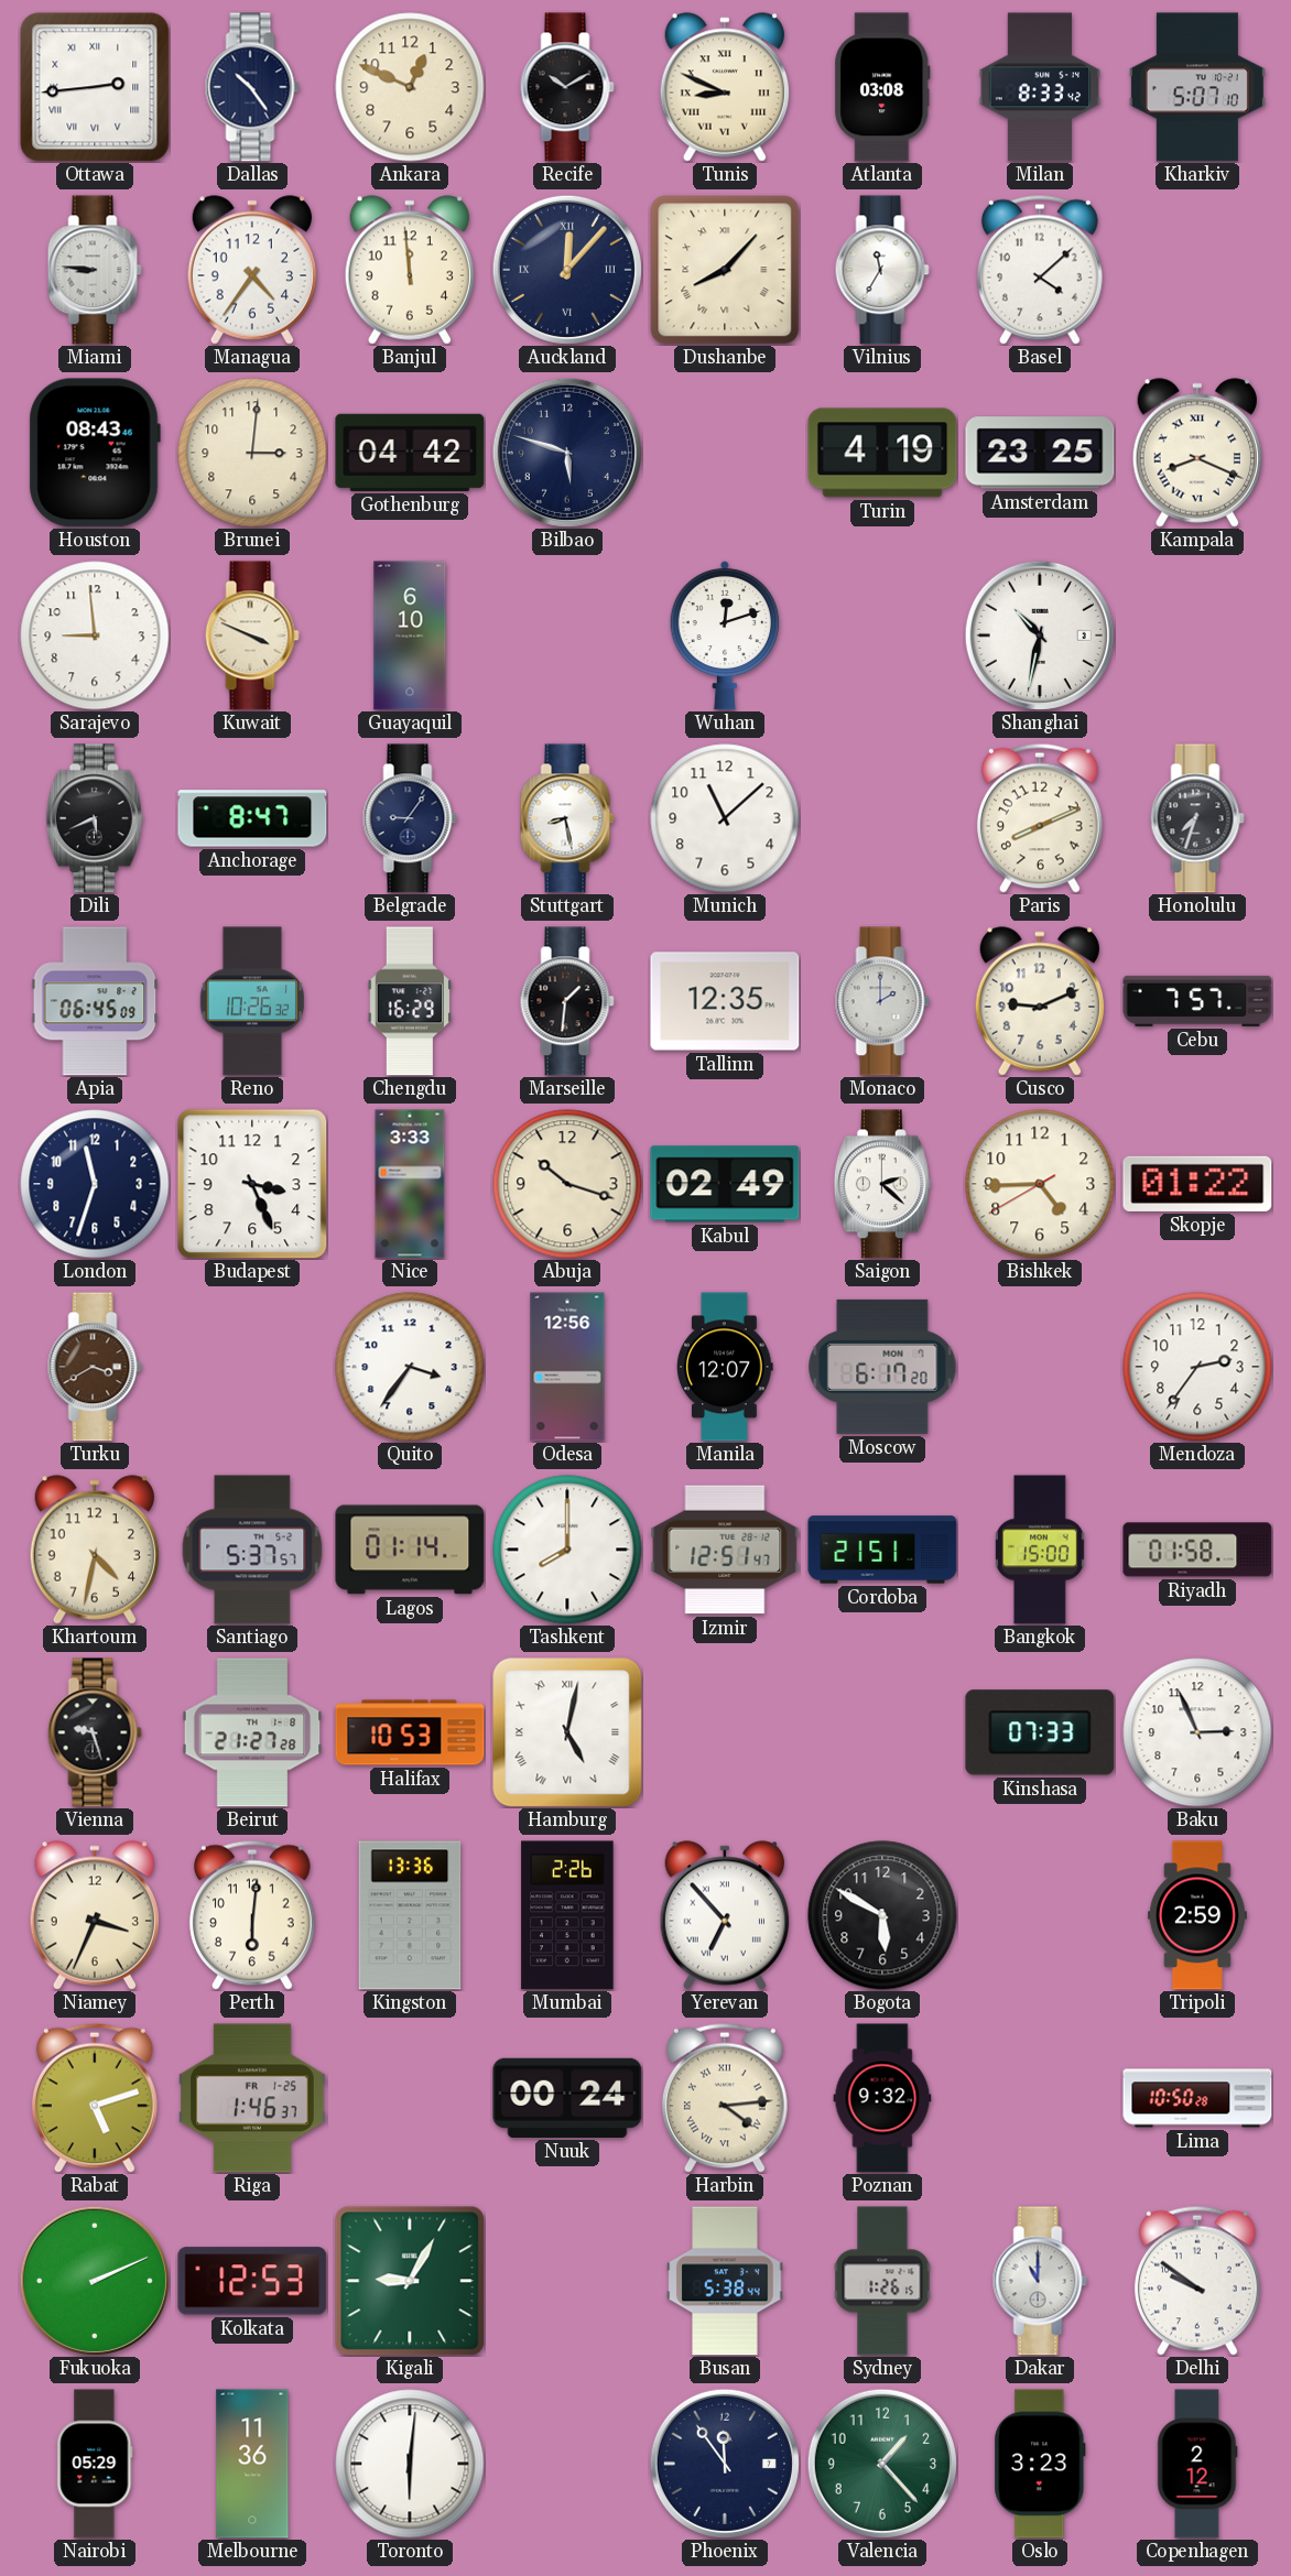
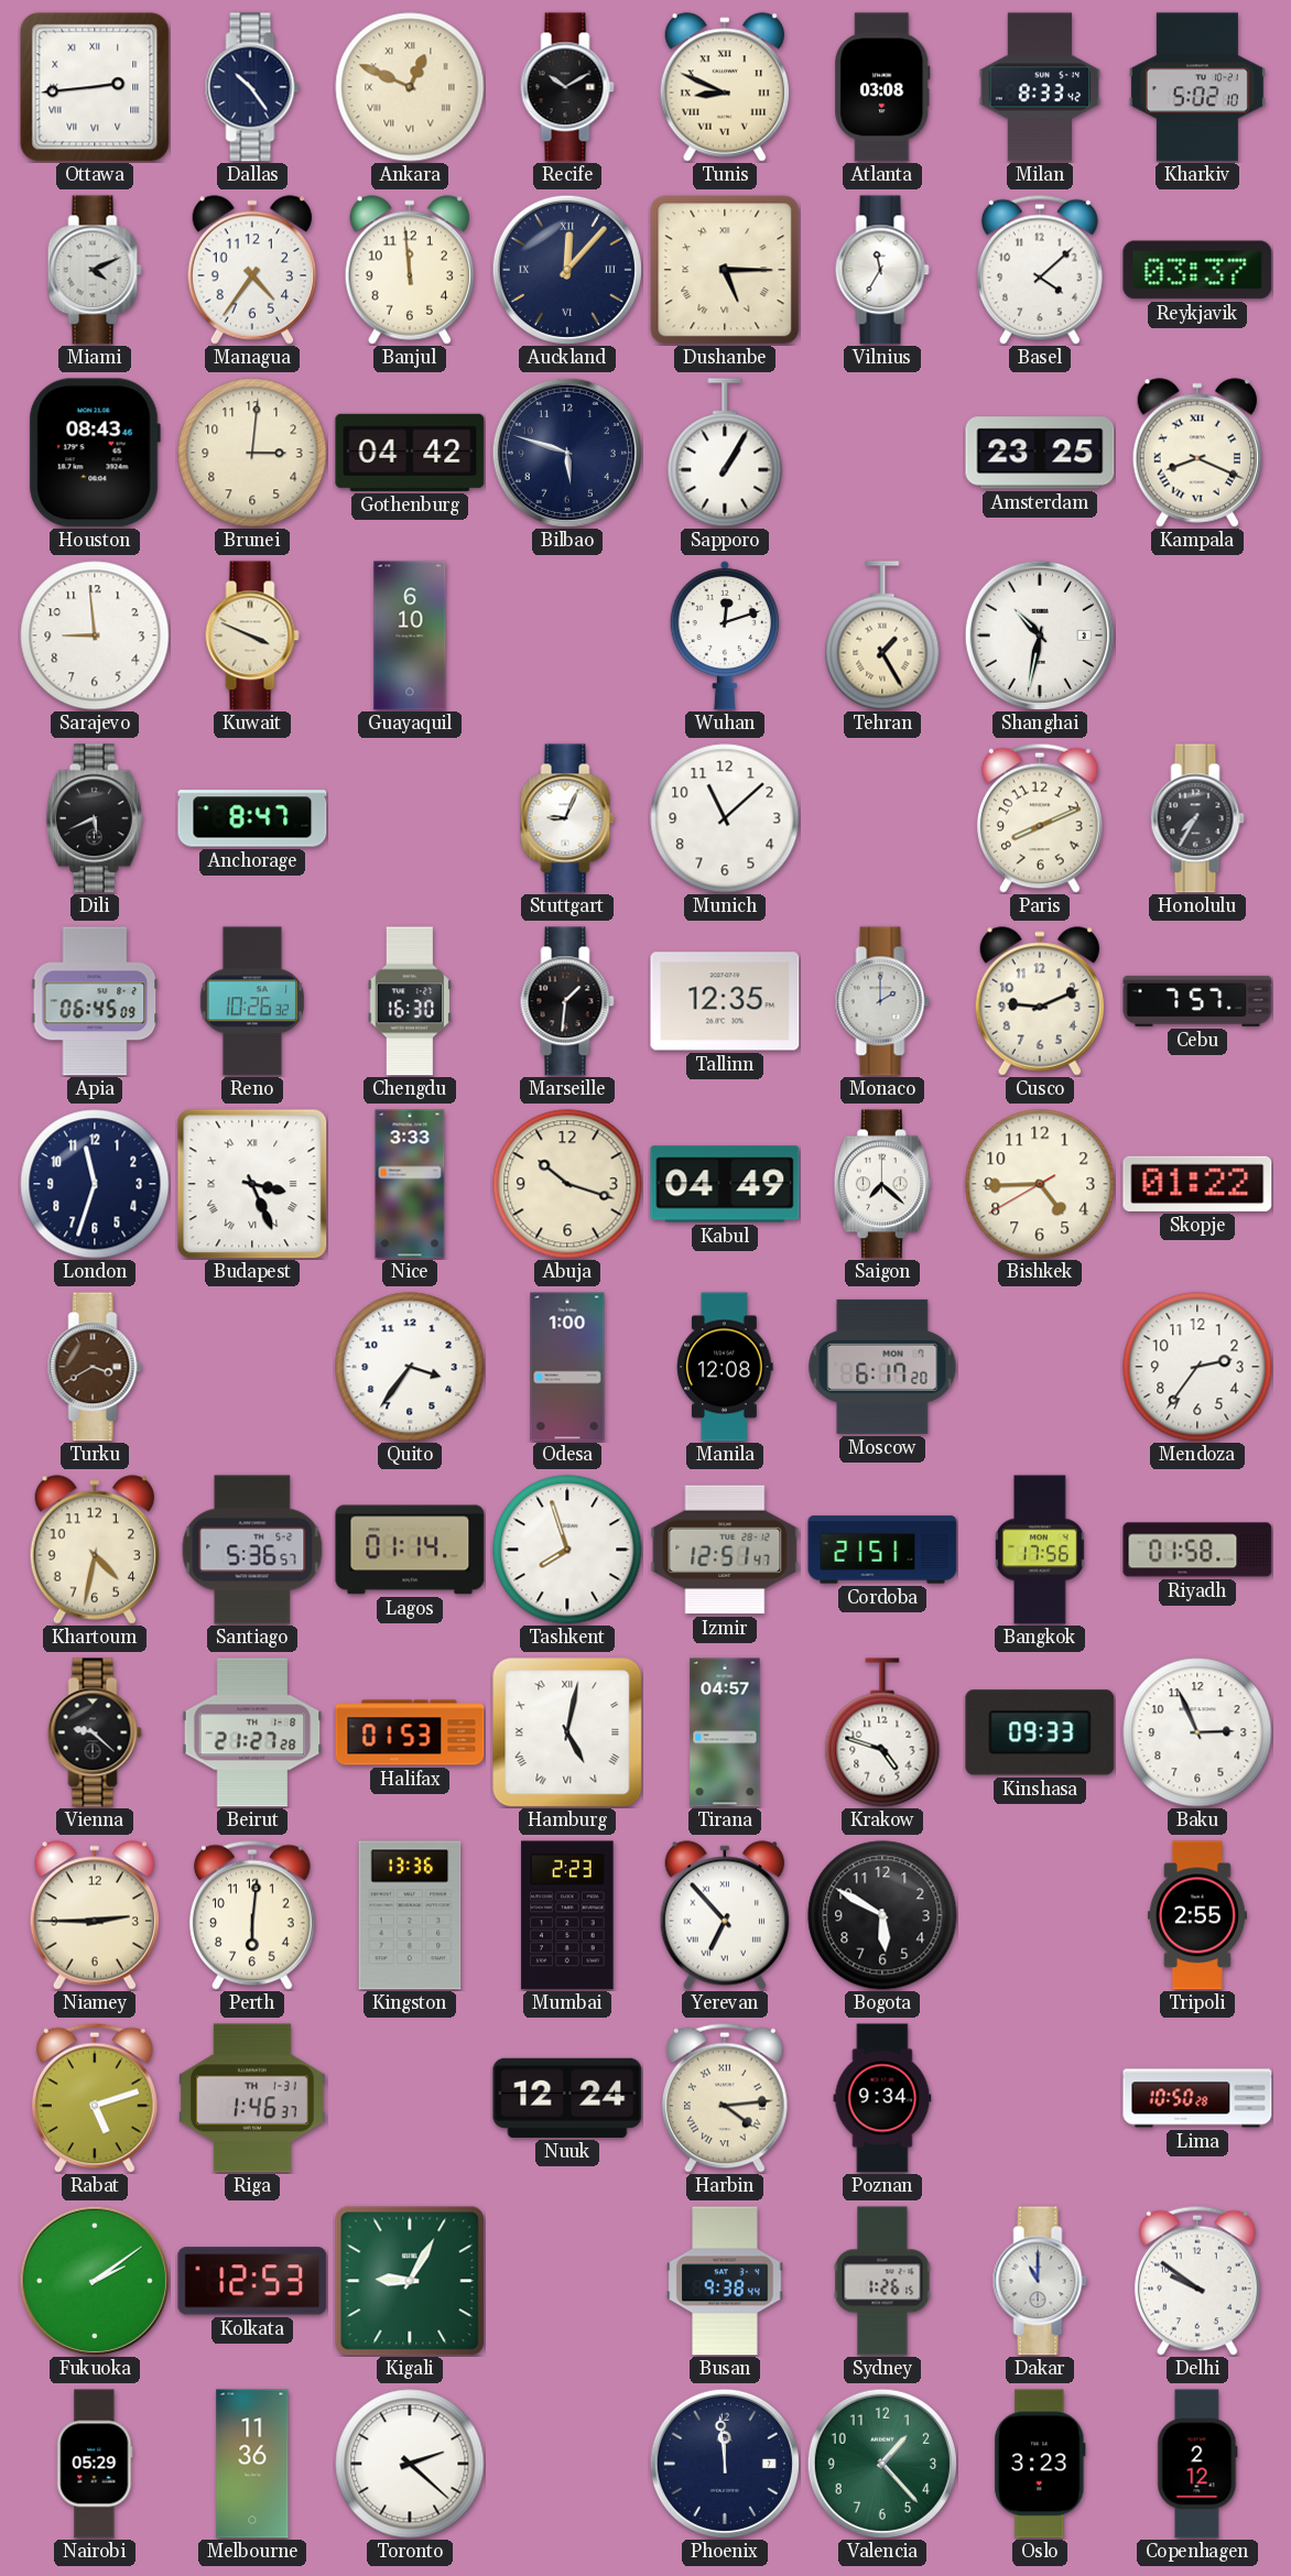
Ankara numerals: Arabic -> Roman
Kharkiv: 5:07 -> 5:02
Miami: 8:46 -> 4:11
Dushanbe: 8:07 -> 5:15
Reykjavik: none -> 03:37
Sapporo: none -> 1:05
Turin: 4:19 -> none
Tehran: none -> 1:25
Belgrade: 9:06 -> none
Stuttgart: 8:28 -> 9:04
Honolulu: 7:33 -> 7:35
Chengdu: 16:29 -> 16:30
Budapest numerals: Arabic -> Roman
Kabul: 02:49 -> 04:49
Saigon: 2:22 -> 7:22
Odesa: 12:56 -> 1:00
Manila: 12:07 -> 12:08
Santiago: 5:37 -> 5:36
Tashkent: 8:00 -> 7:57
Bangkok: 15:00 -> 17:56
Vienna: 9:27 -> 9:22
Halifax: 10:53 -> 01:53
Tirana: none -> 04:57
Krakow: none -> 4:48
Kinshasa: 07:33 -> 09:33
Niamey: 3:34 -> 2:45
Mumbai: 2:26 -> 2:23
Tripoli: 2:59 -> 2:55
Riga date: FR 1-25 -> TH 1-31
Nuuk: 00:24 -> 12:24
Poznan: 9:32 -> 9:34
Fukuoka: 2:11 -> 2:09
Busan: 5:38 -> 9:38
Toronto: 6:01 -> 2:22
Phoenix: 11:54 -> 11:59
